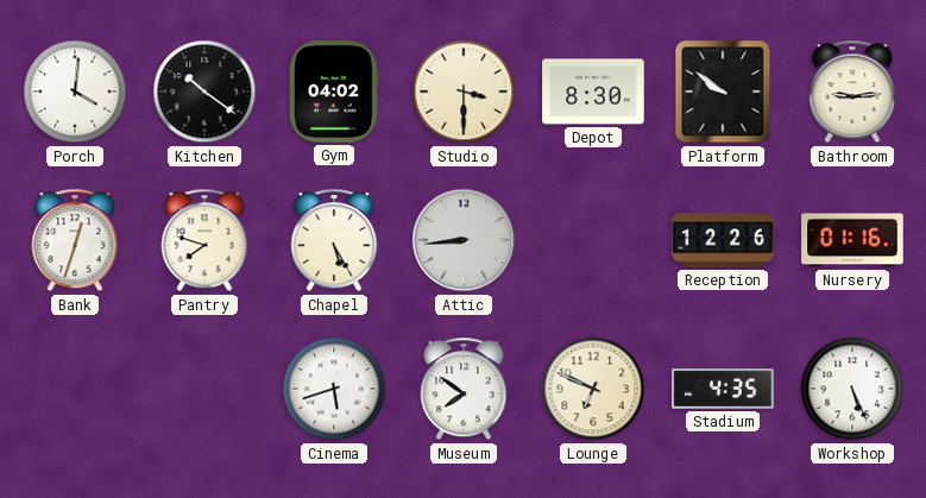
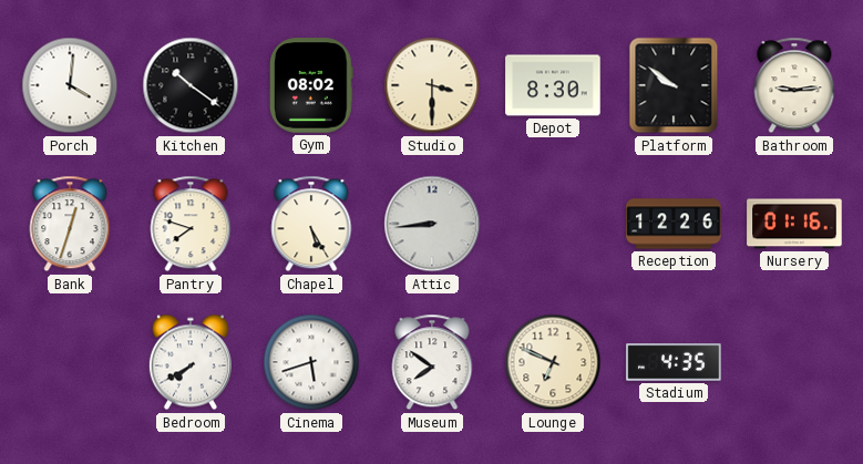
Gym: 04:02 -> 08:02
Bedroom: none -> 7:40
Workshop: 5:26 -> none
